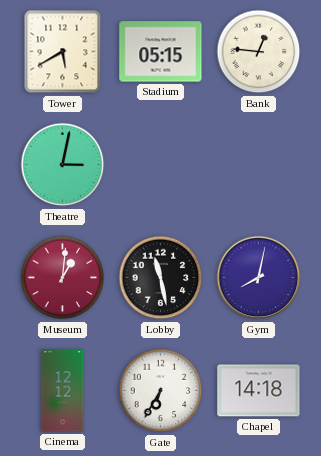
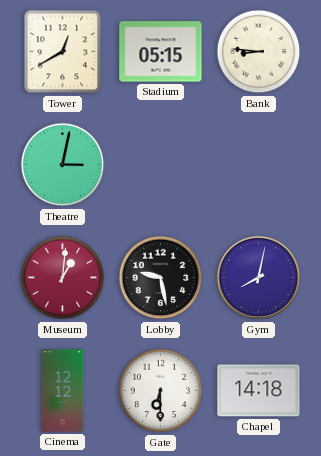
Tower: 5:40 -> 12:40
Bank: 12:46 -> 8:46
Lobby: 11:28 -> 9:28
Gate: 6:35 -> 6:30
